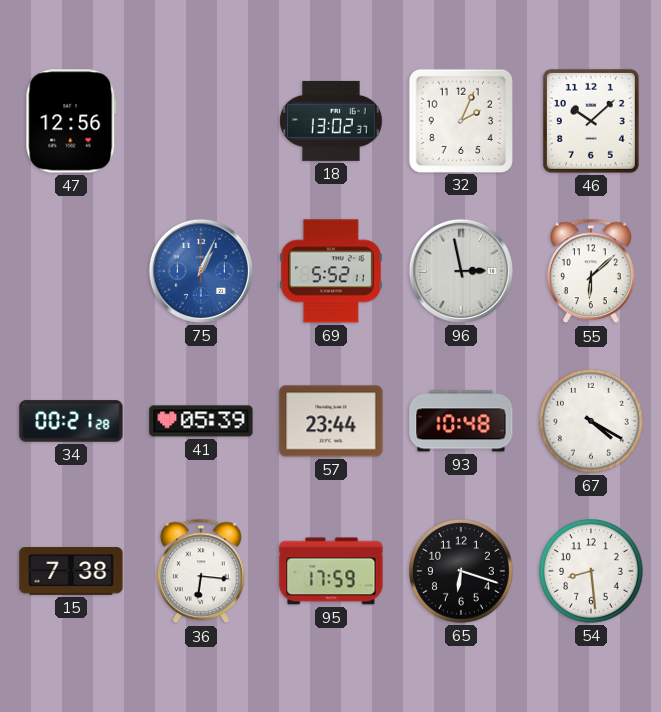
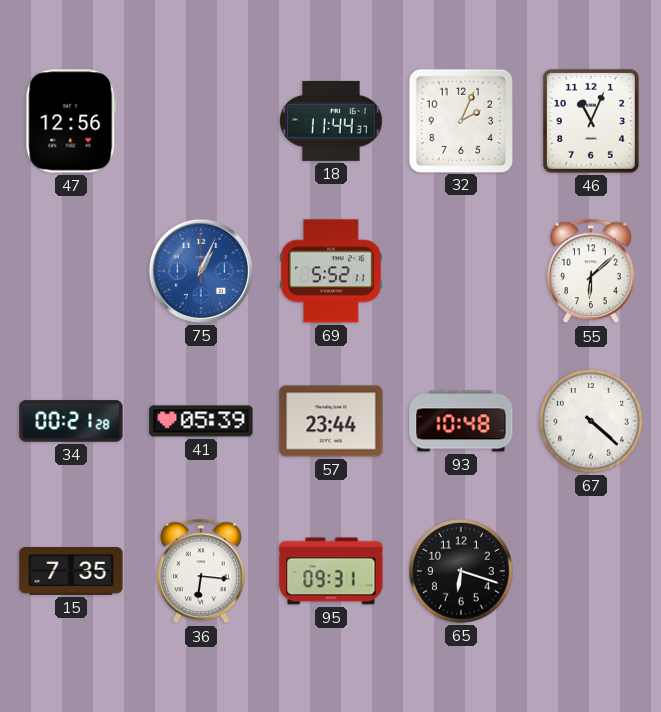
18: 13:02 -> 11:44
46: 10:08 -> 11:04
96: 2:58 -> none
67: 4:20 -> 4:22
15: 7:38 -> 7:35
95: 17:59 -> 09:31
54: 8:29 -> none
